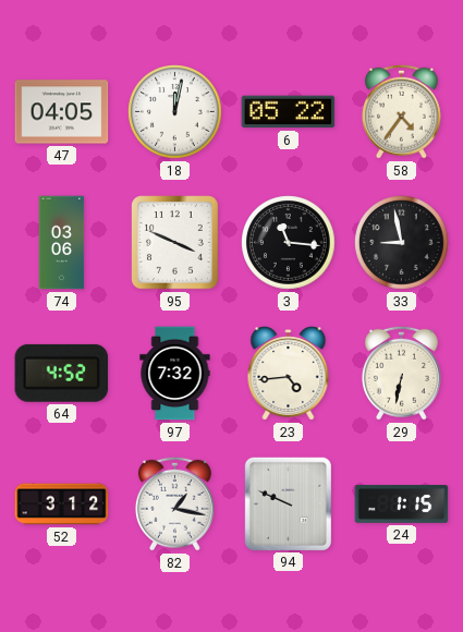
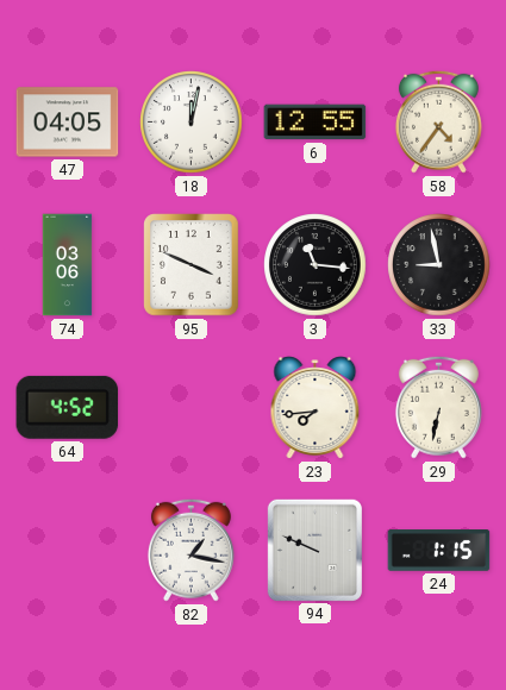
6: 05:22 -> 12:55
97: 7:32 -> none
23: 4:44 -> 7:44
52: 3:12 -> none
